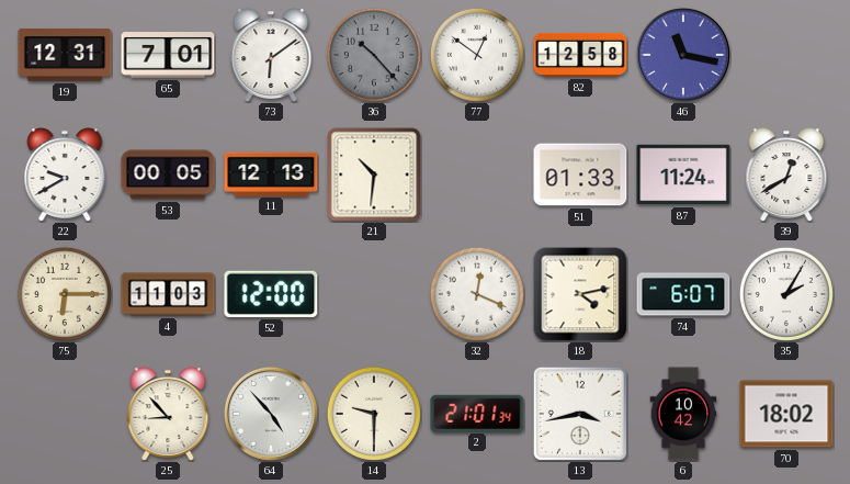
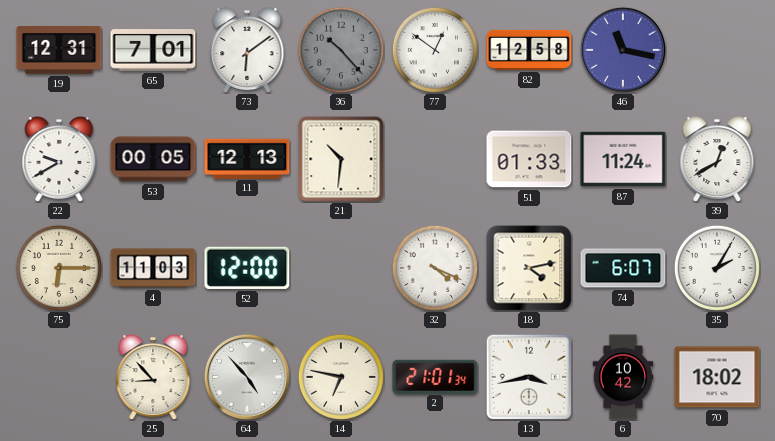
32: 12:19 -> 4:19
14: 9:30 -> 6:47
